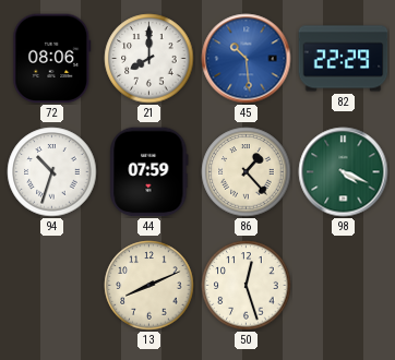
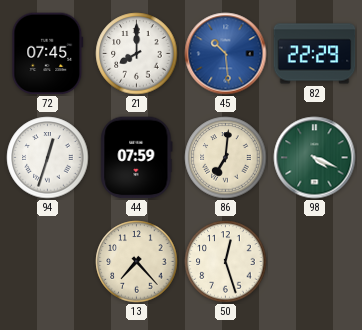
72: 08:06 -> 07:45
94: 10:33 -> 12:33
86: 1:23 -> 7:01
13: 8:11 -> 7:23
